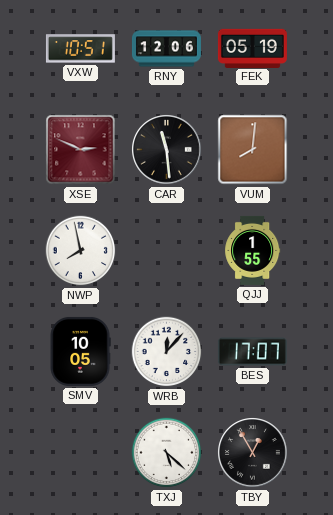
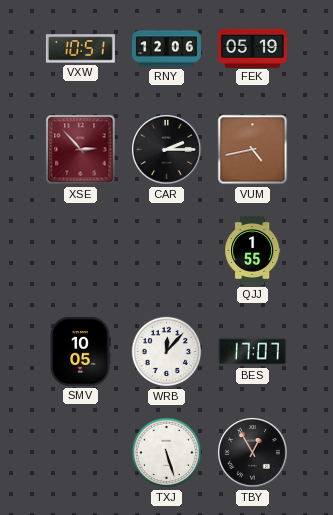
XSE: 2:49 -> 2:53
CAR: 11:29 -> 2:15
VUM: 8:01 -> 4:43
NWP: 7:58 -> none
TXJ: 5:22 -> 5:27
